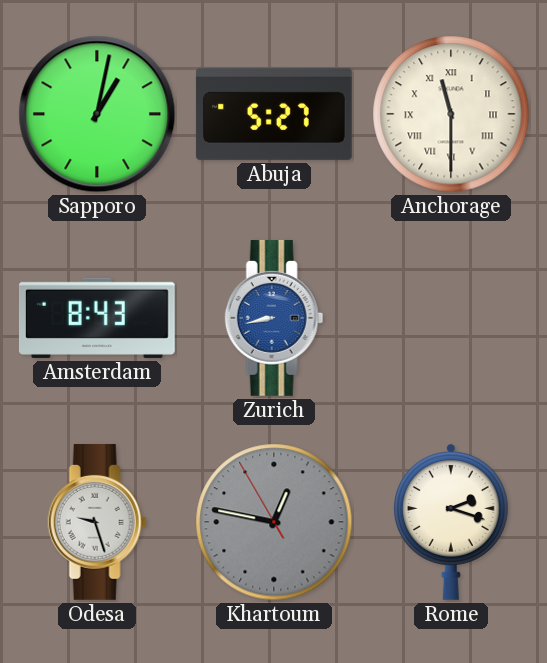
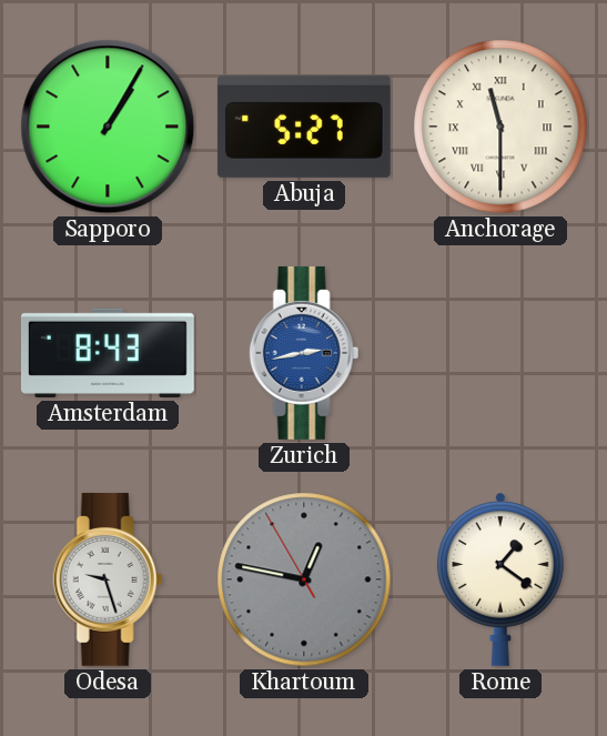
Sapporo: 1:02 -> 1:05
Zurich: 8:43 -> 2:43
Rome: 2:18 -> 1:21
